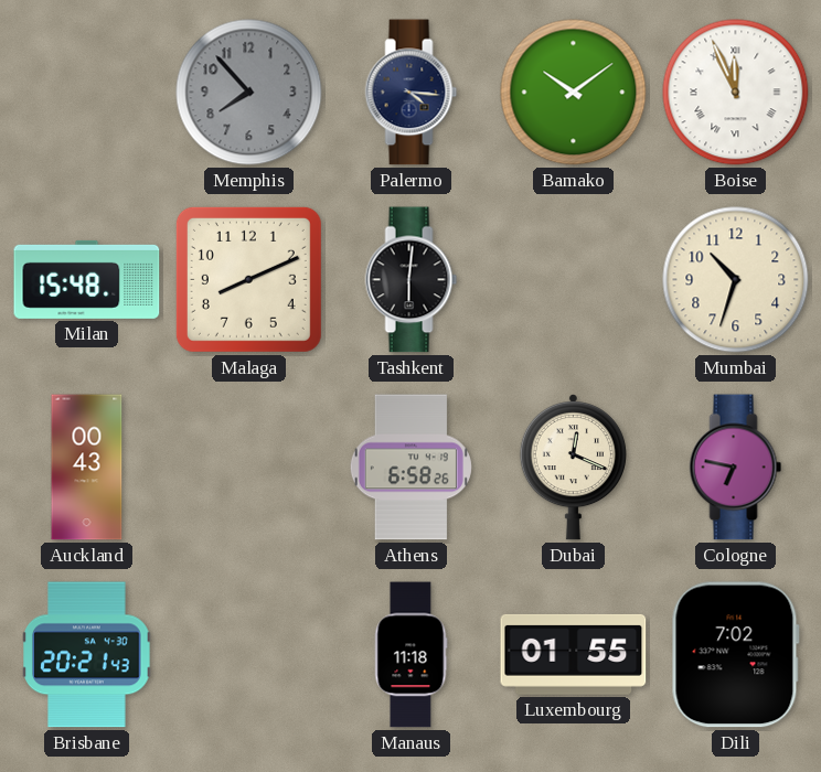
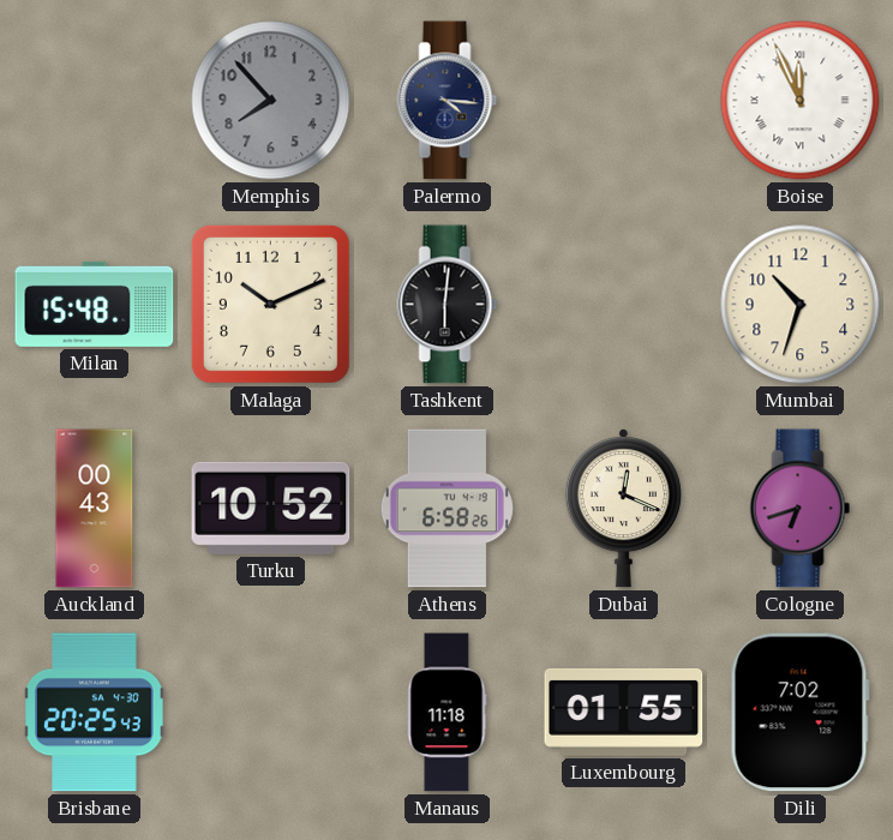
Bamako: 10:09 -> none
Malaga: 8:11 -> 10:11
Turku: none -> 10:52
Cologne: 6:47 -> 6:42
Brisbane: 20:21 -> 20:25
